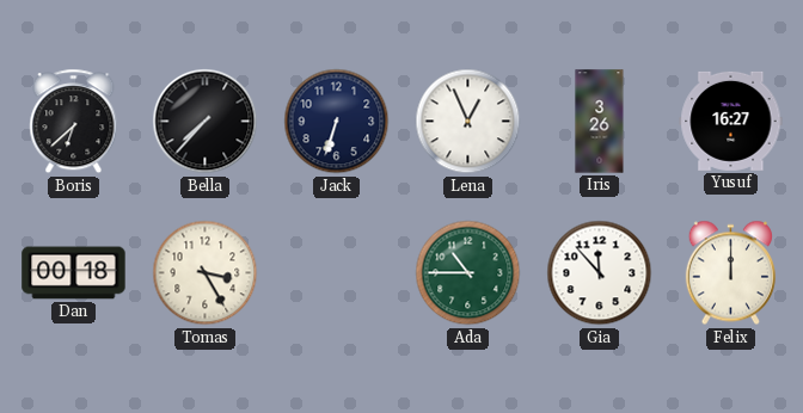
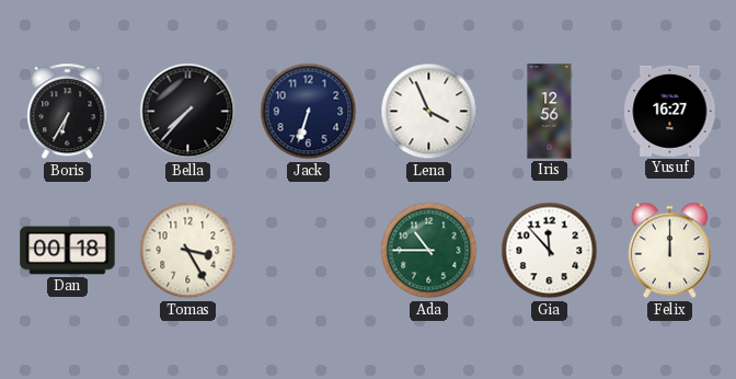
Boris: 6:38 -> 6:35
Lena: 12:56 -> 3:56
Iris: 3:26 -> 12:56
